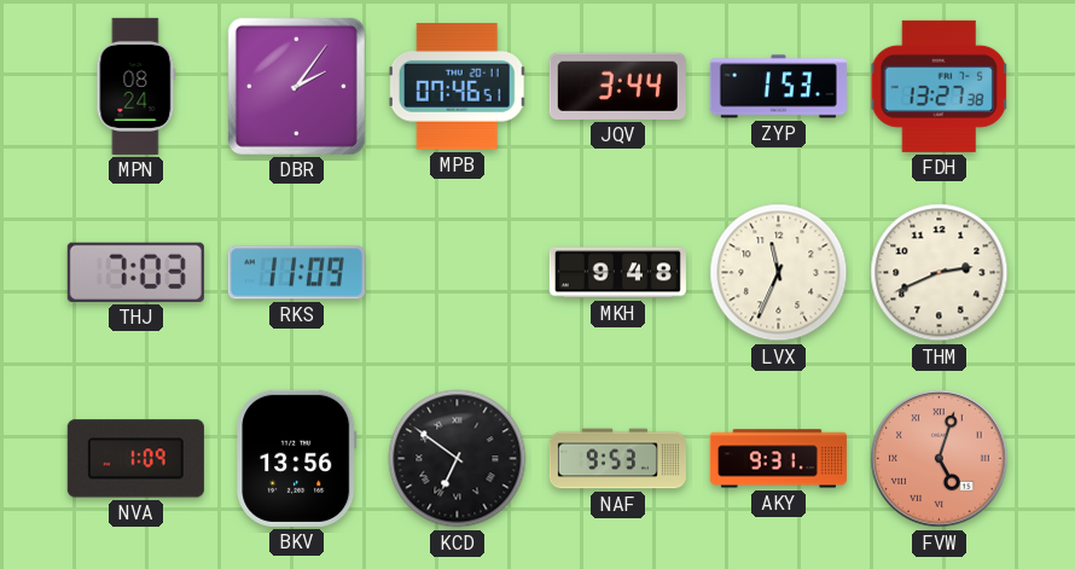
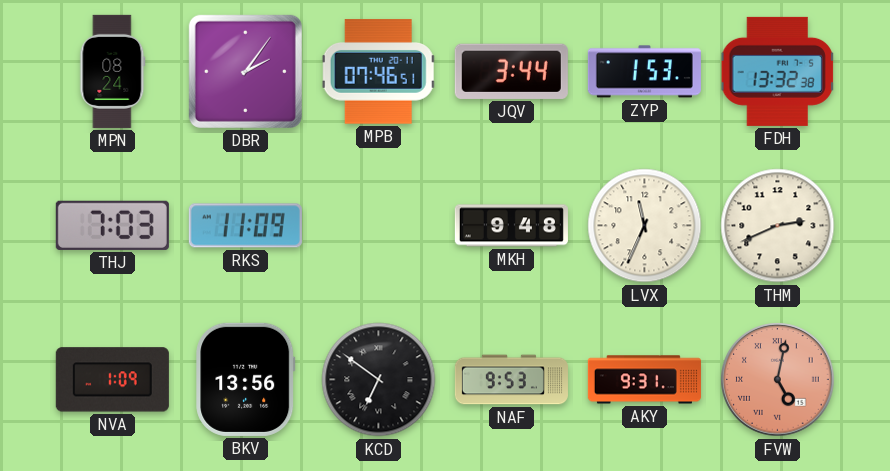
FDH: 13:27 -> 13:32
FVW: 5:03 -> 5:02
